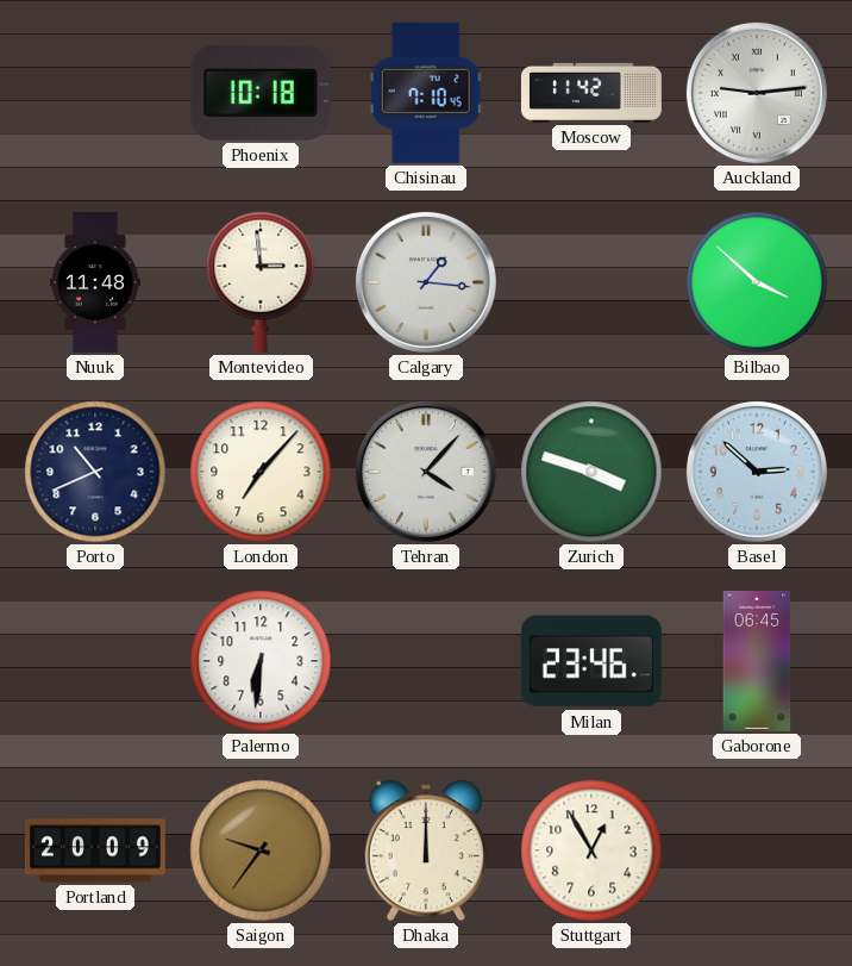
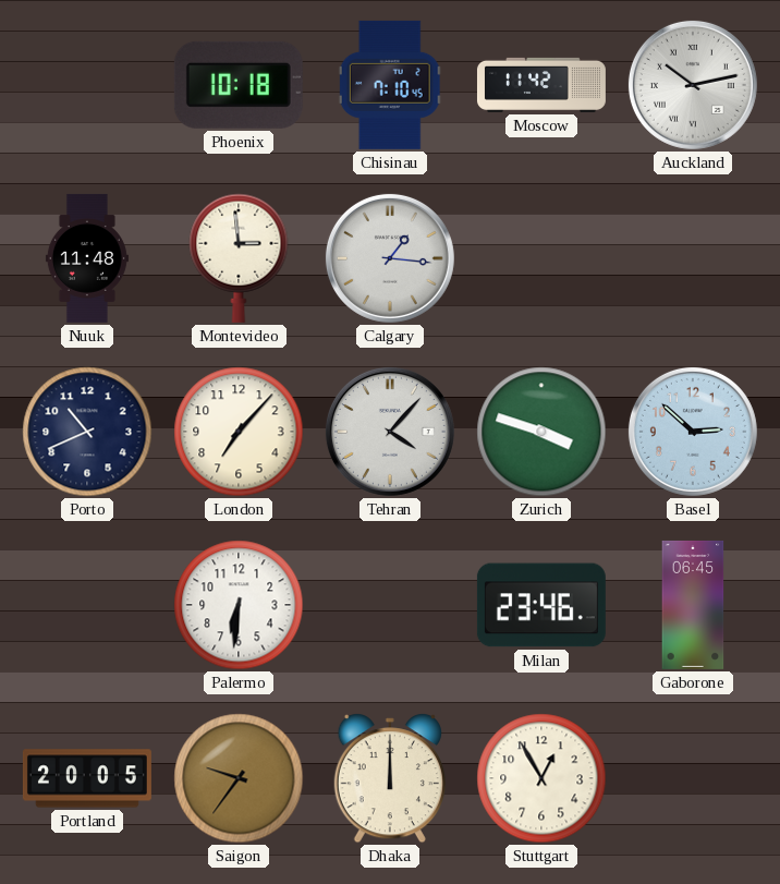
Auckland: 9:14 -> 10:13
Bilbao: 3:52 -> none
Portland: 20:09 -> 20:05
